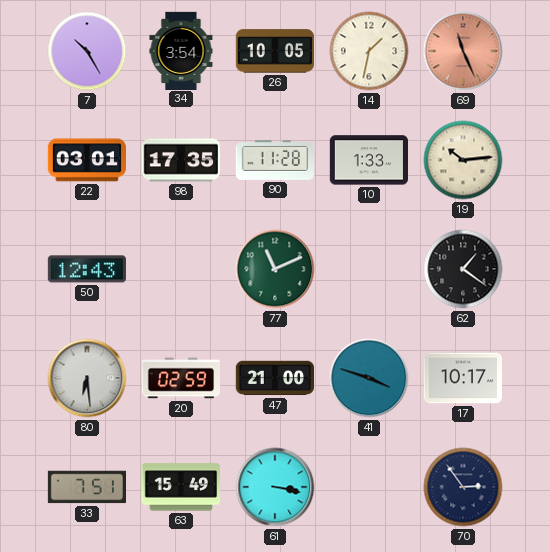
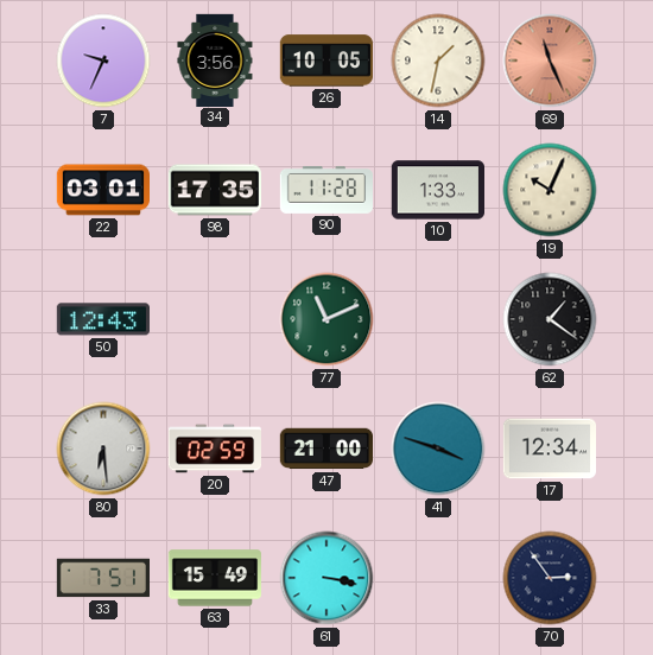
7: 10:25 -> 9:34
34: 3:54 -> 3:56
19: 10:14 -> 10:04
17: 10:17 -> 12:34
